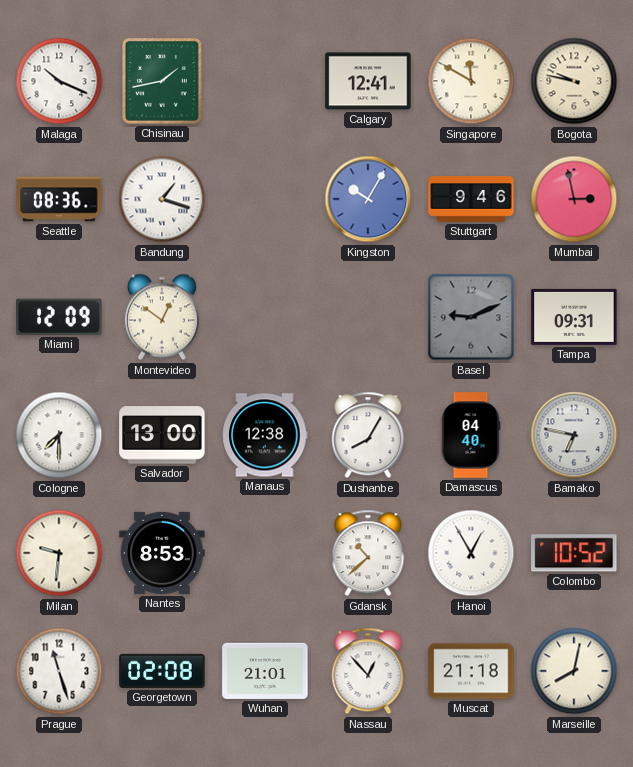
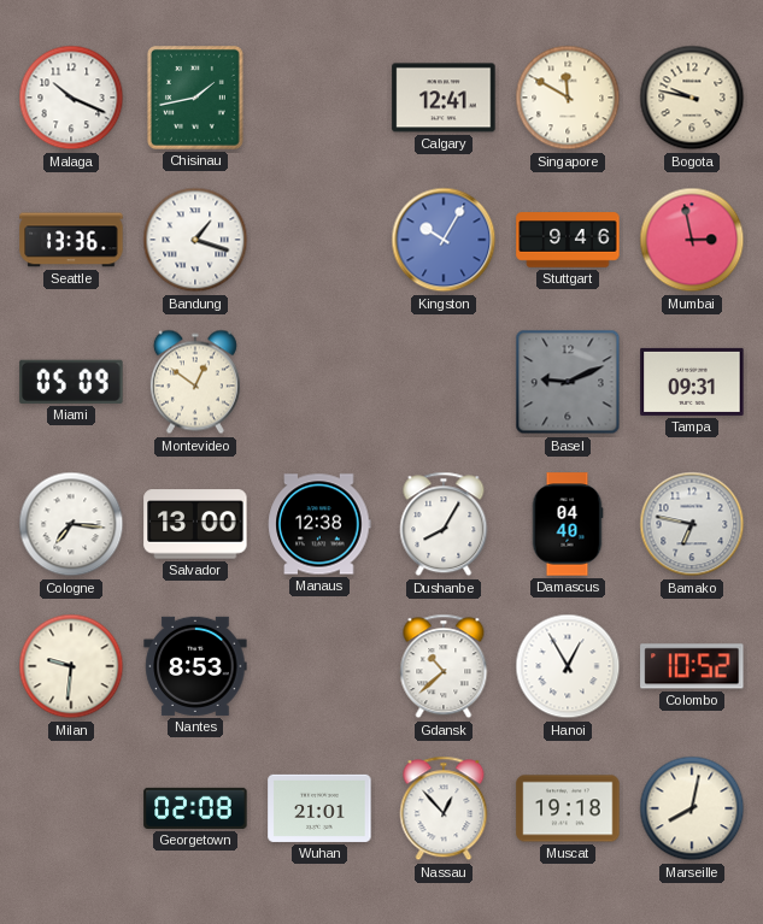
Seattle: 08:36 -> 13:36
Miami: 12:09 -> 05:09
Cologne: 7:30 -> 7:16
Prague: 11:27 -> none
Muscat: 21:18 -> 19:18
